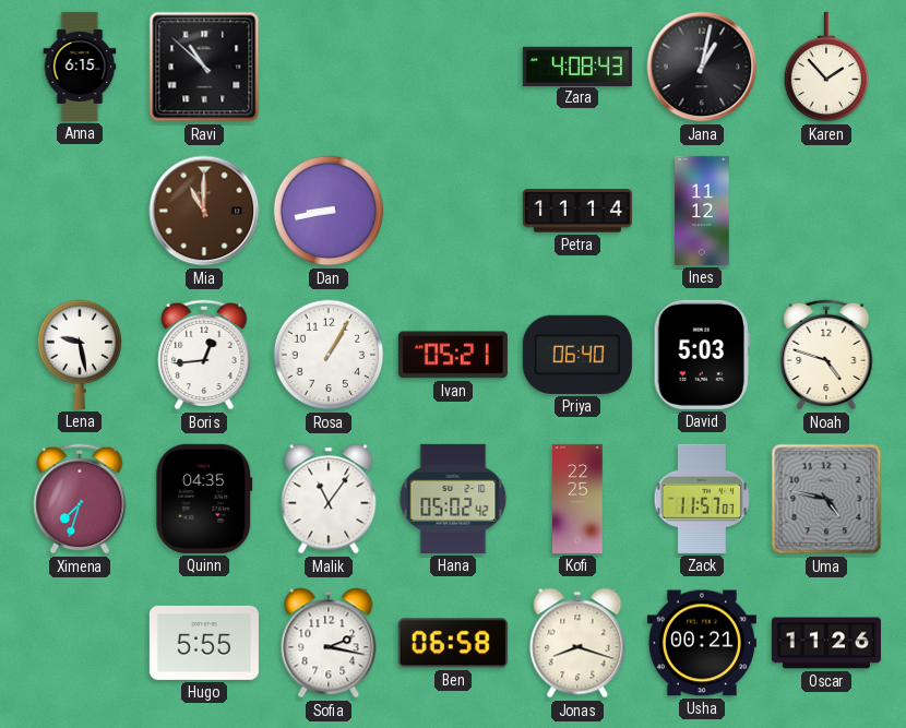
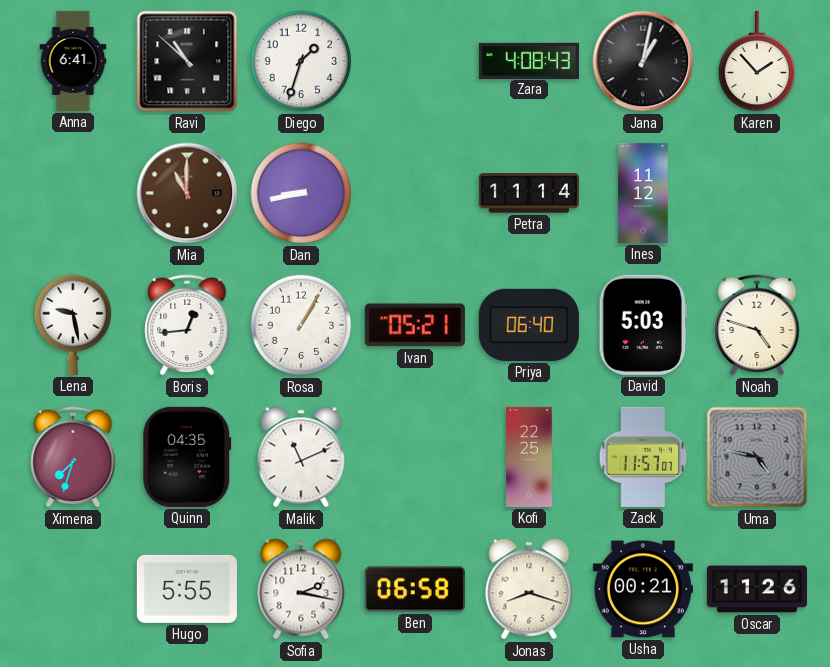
Anna: 6:15 -> 6:41
Diego: none -> 1:33
Malik: 11:06 -> 11:11
Hana: 05:02 -> none
